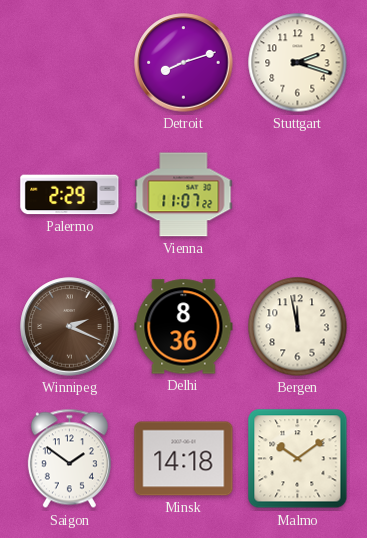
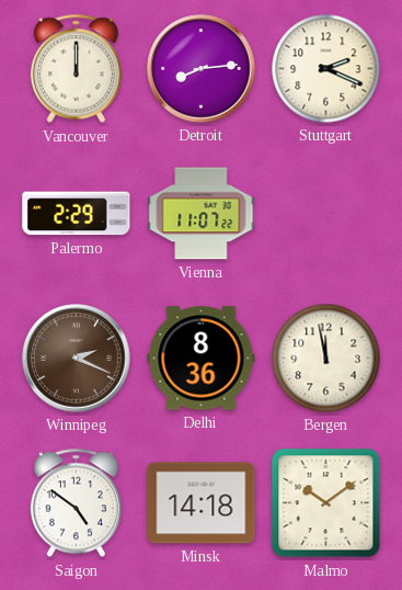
Vancouver: none -> 12:00
Detroit: 8:12 -> 8:14
Stuttgart: 2:18 -> 2:19
Saigon: 1:51 -> 4:51
